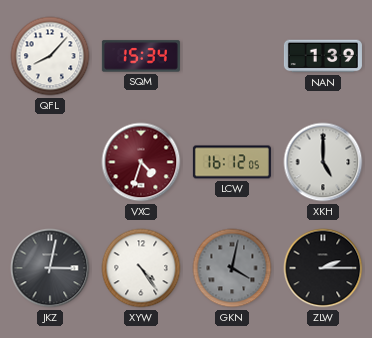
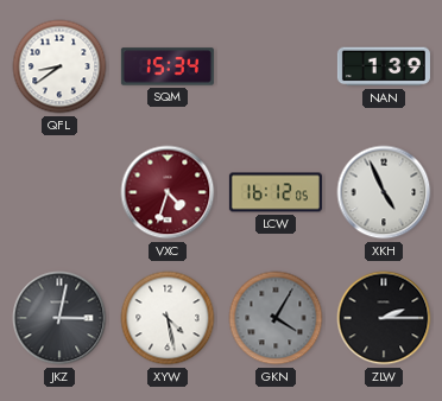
QFL: 8:07 -> 8:39
XKH: 5:00 -> 4:56
XYW: 4:24 -> 4:28
GKN: 4:02 -> 4:05
